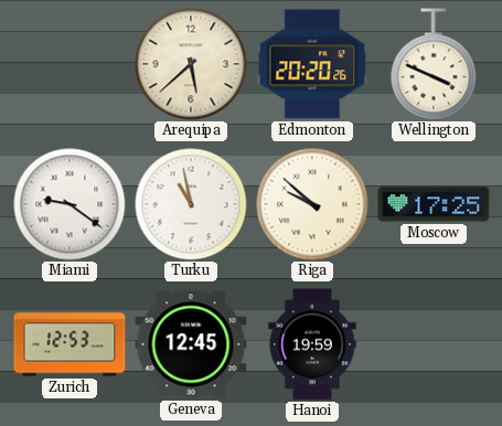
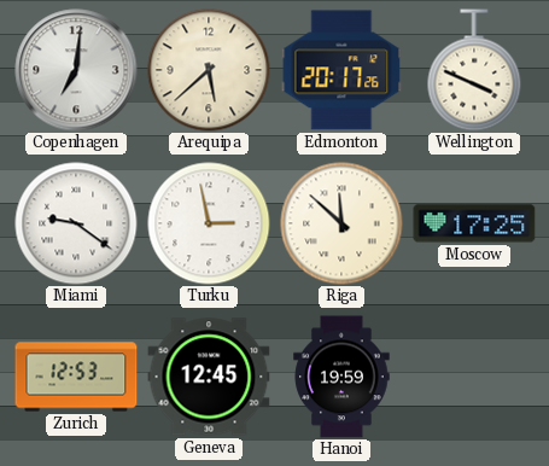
Copenhagen: none -> 7:01
Edmonton: 20:20 -> 20:17
Turku: 10:58 -> 2:58
Riga: 9:52 -> 11:52
